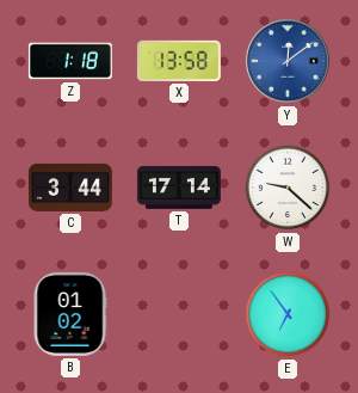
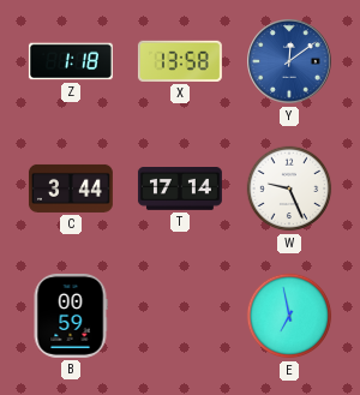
W: 9:22 -> 9:26
B: 01:02 -> 00:59
E: 6:54 -> 6:58
